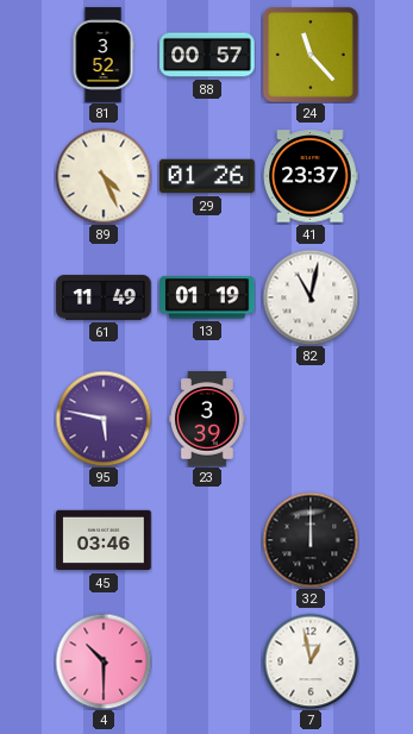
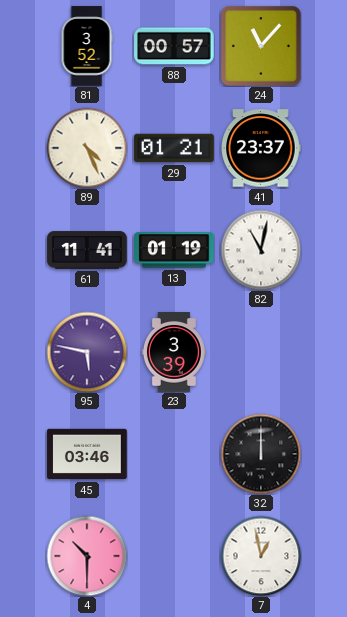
24: 11:23 -> 11:07
29: 01:26 -> 01:21
61: 11:49 -> 11:41
